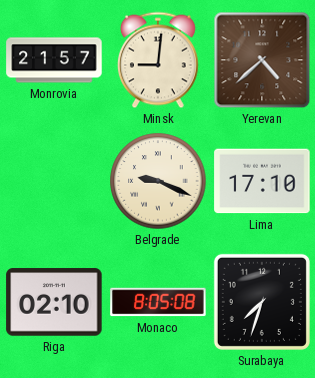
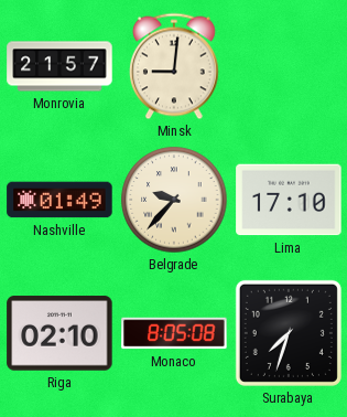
Yerevan: 4:38 -> none
Nashville: none -> 01:49
Belgrade: 9:19 -> 9:37
